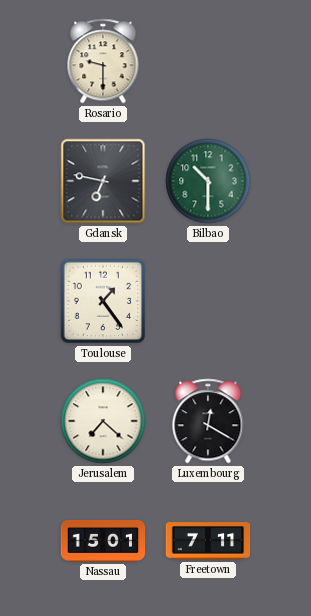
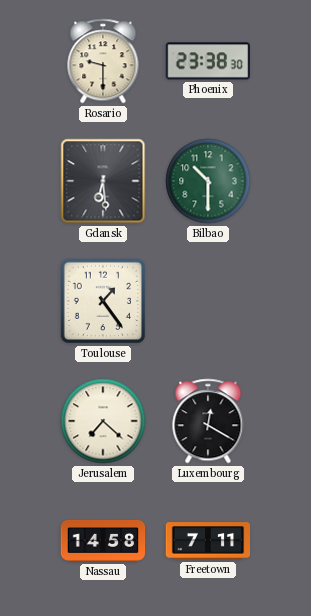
Phoenix: none -> 23:38
Gdansk: 6:47 -> 6:29
Nassau: 15:01 -> 14:58
